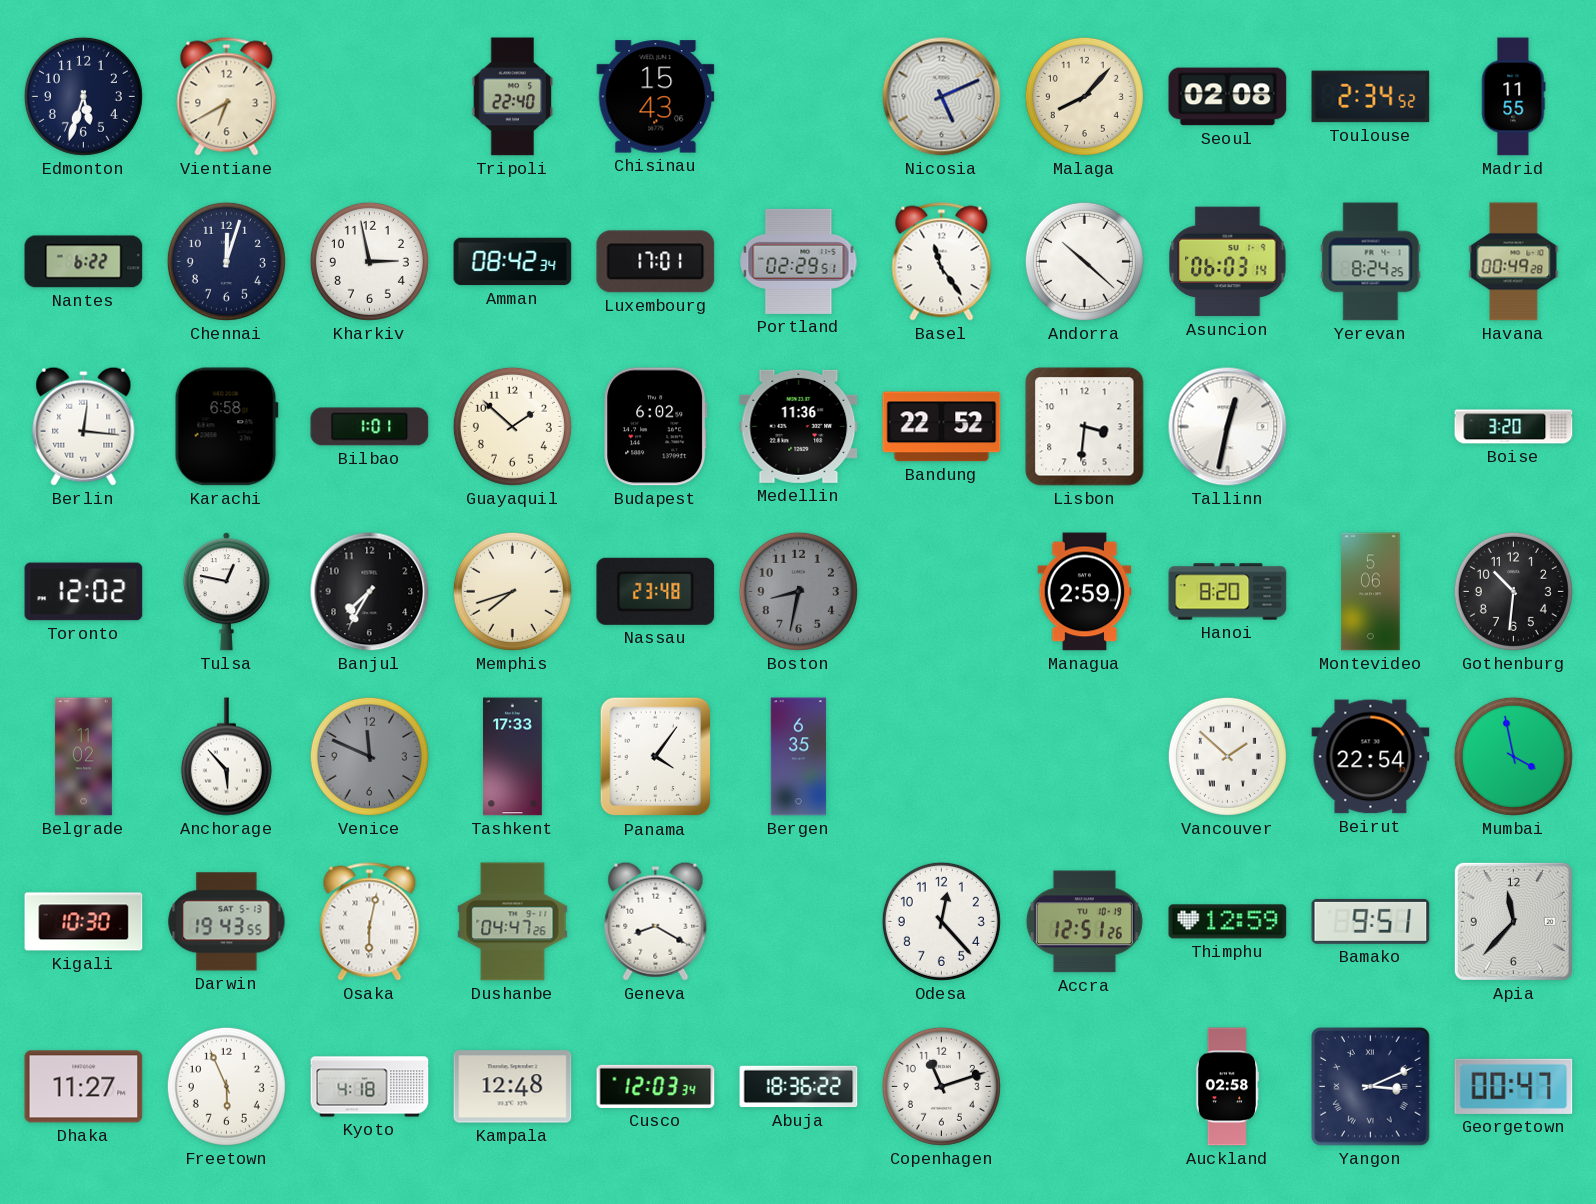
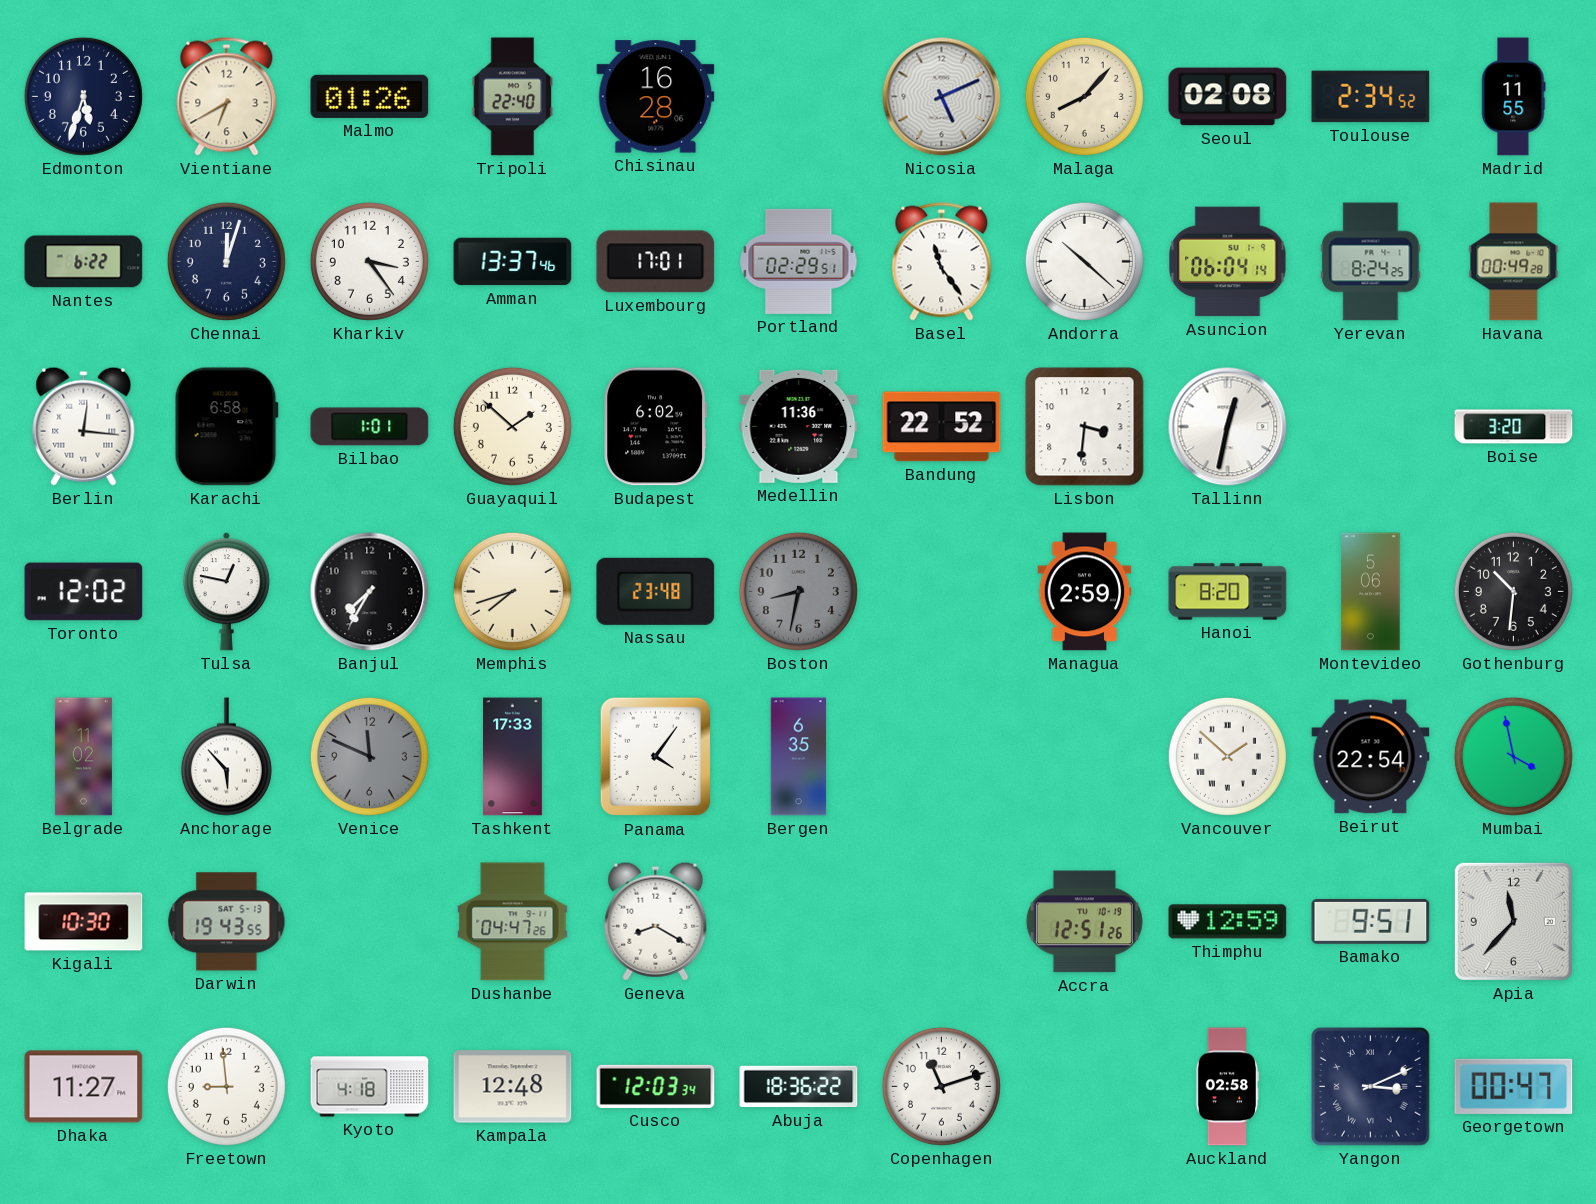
Malmo: none -> 01:26
Chisinau: 15:43 -> 16:28
Kharkiv: 2:58 -> 3:24
Amman: 08:42 -> 13:37
Asuncion: 06:03 -> 06:04
Osaka: 6:02 -> none
Odesa: 12:23 -> none
Freetown: 5:56 -> 8:59
